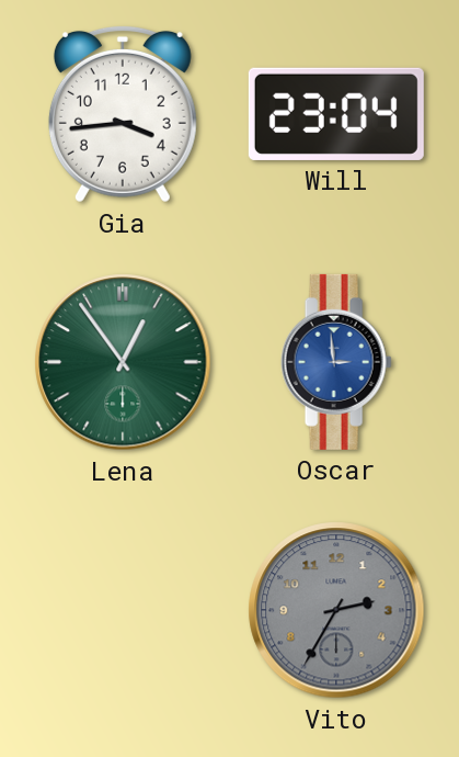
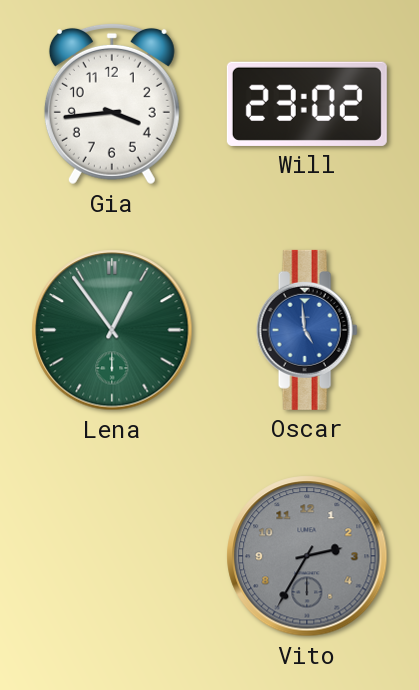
Will: 23:04 -> 23:02
Oscar: 2:59 -> 4:59
